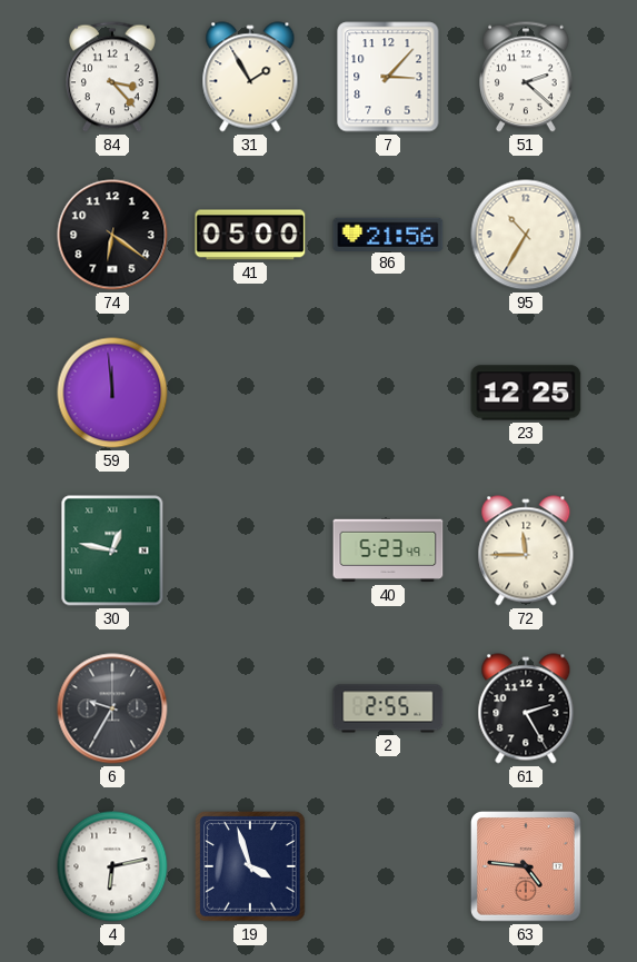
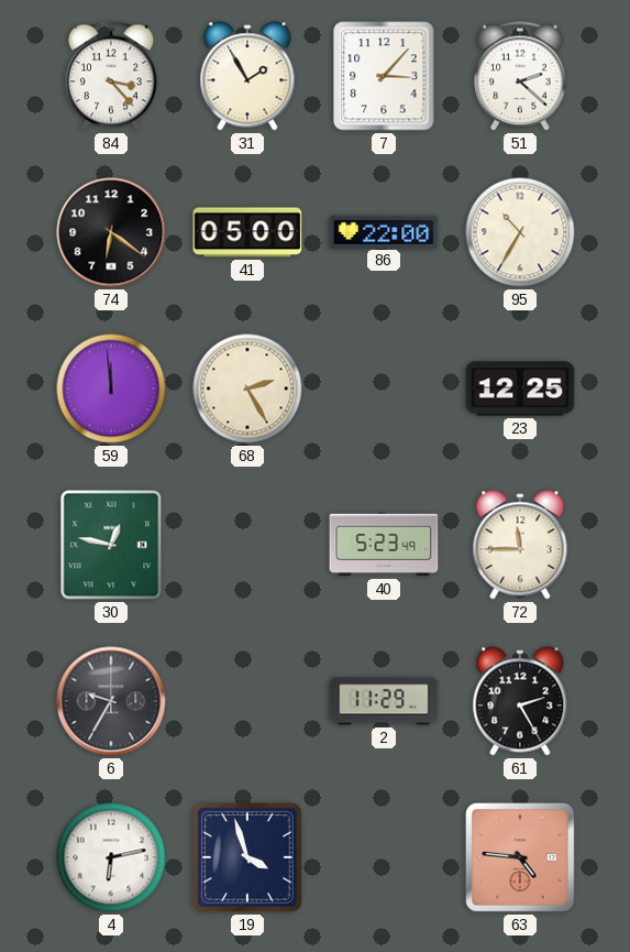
86: 21:56 -> 22:00
68: none -> 2:25
2: 2:55 -> 11:29
